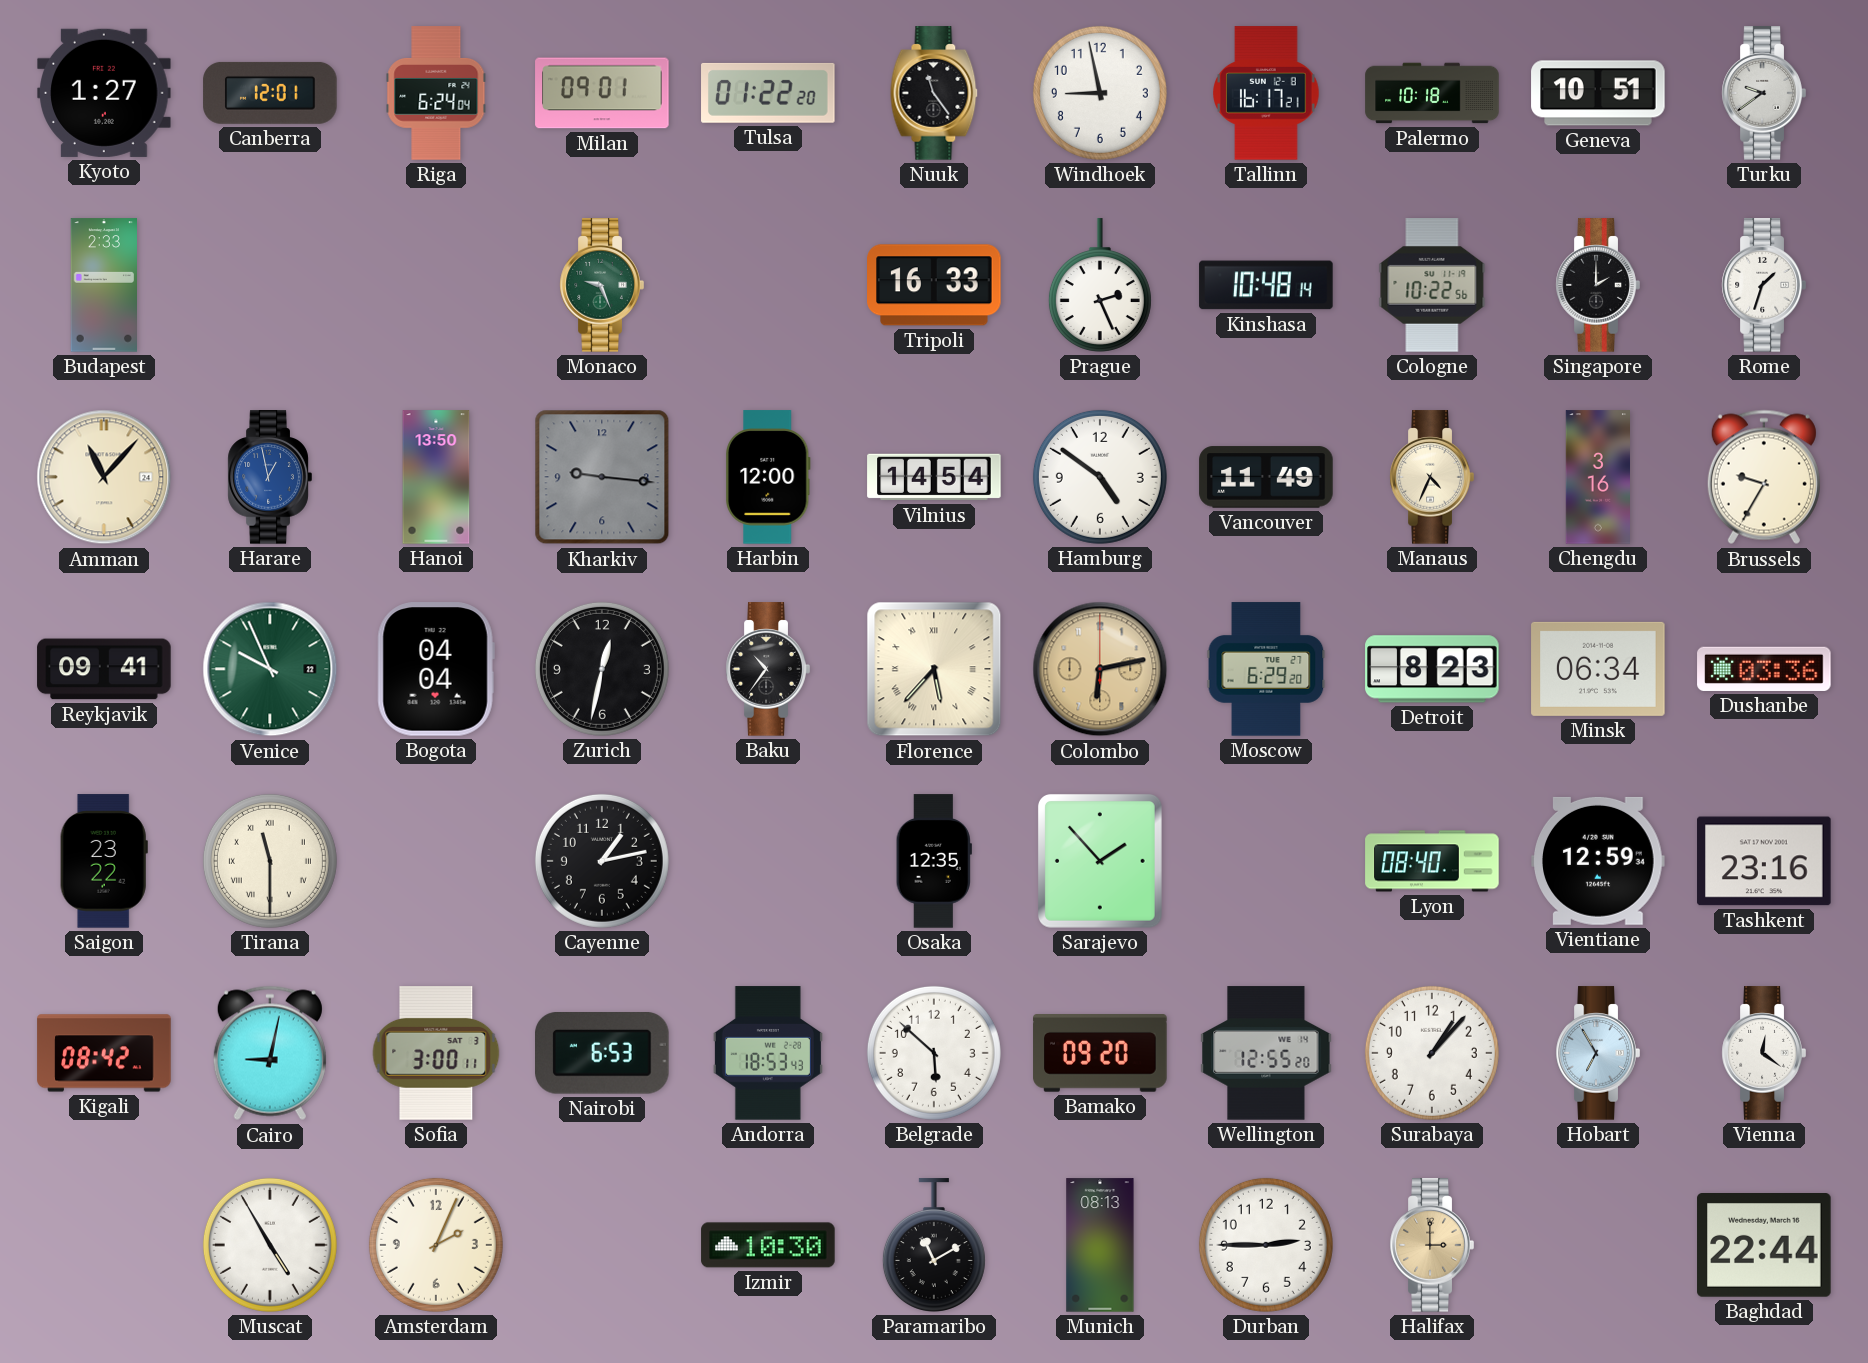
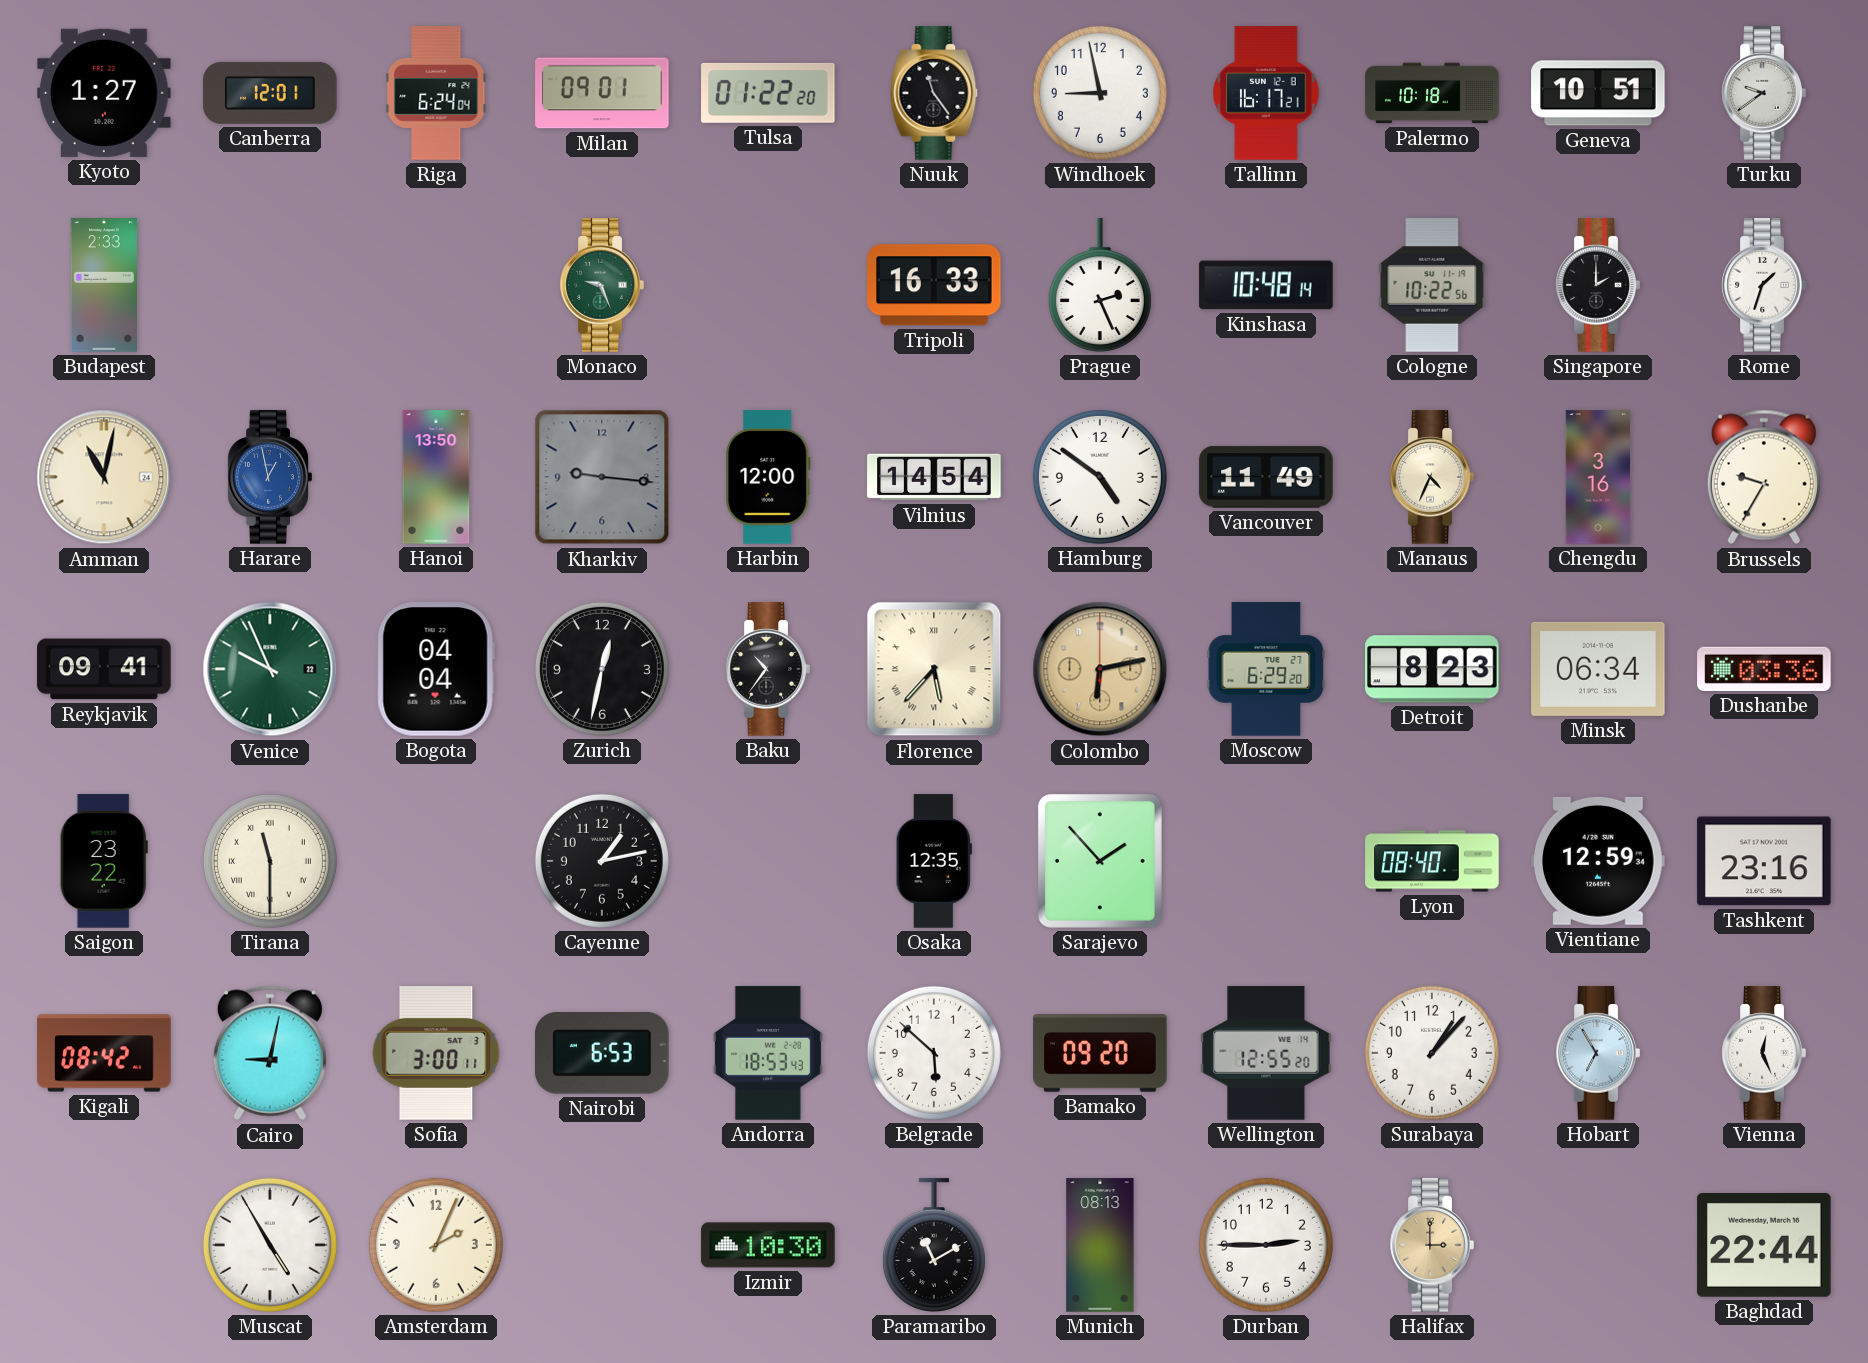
Amman: 11:07 -> 11:02
Vienna: 12:21 -> 12:26
